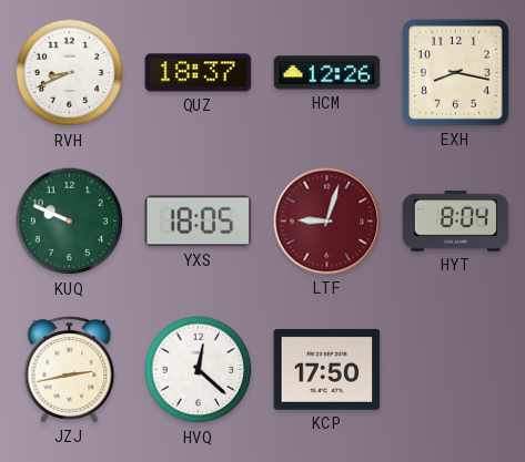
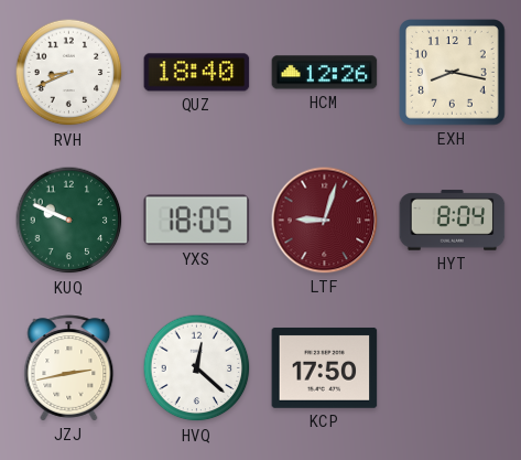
QUZ: 18:37 -> 18:40
